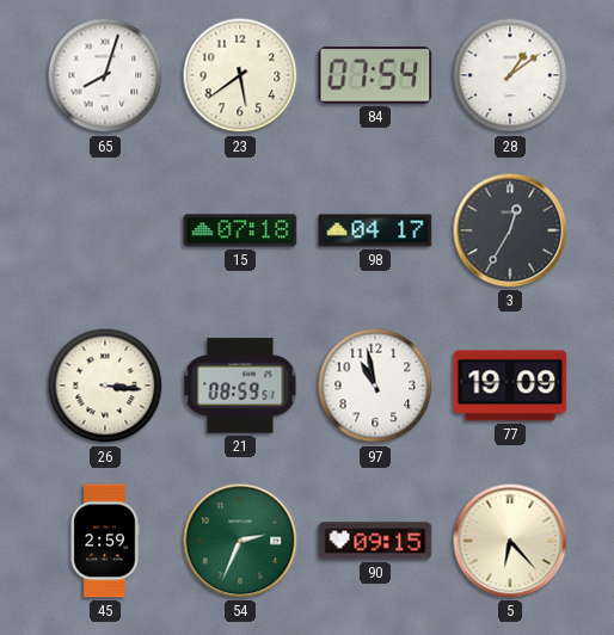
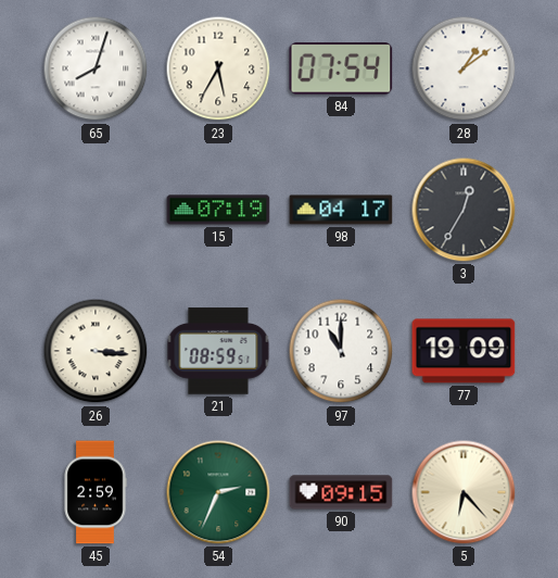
23: 5:39 -> 5:35
15: 07:18 -> 07:19
97: 10:58 -> 11:00
